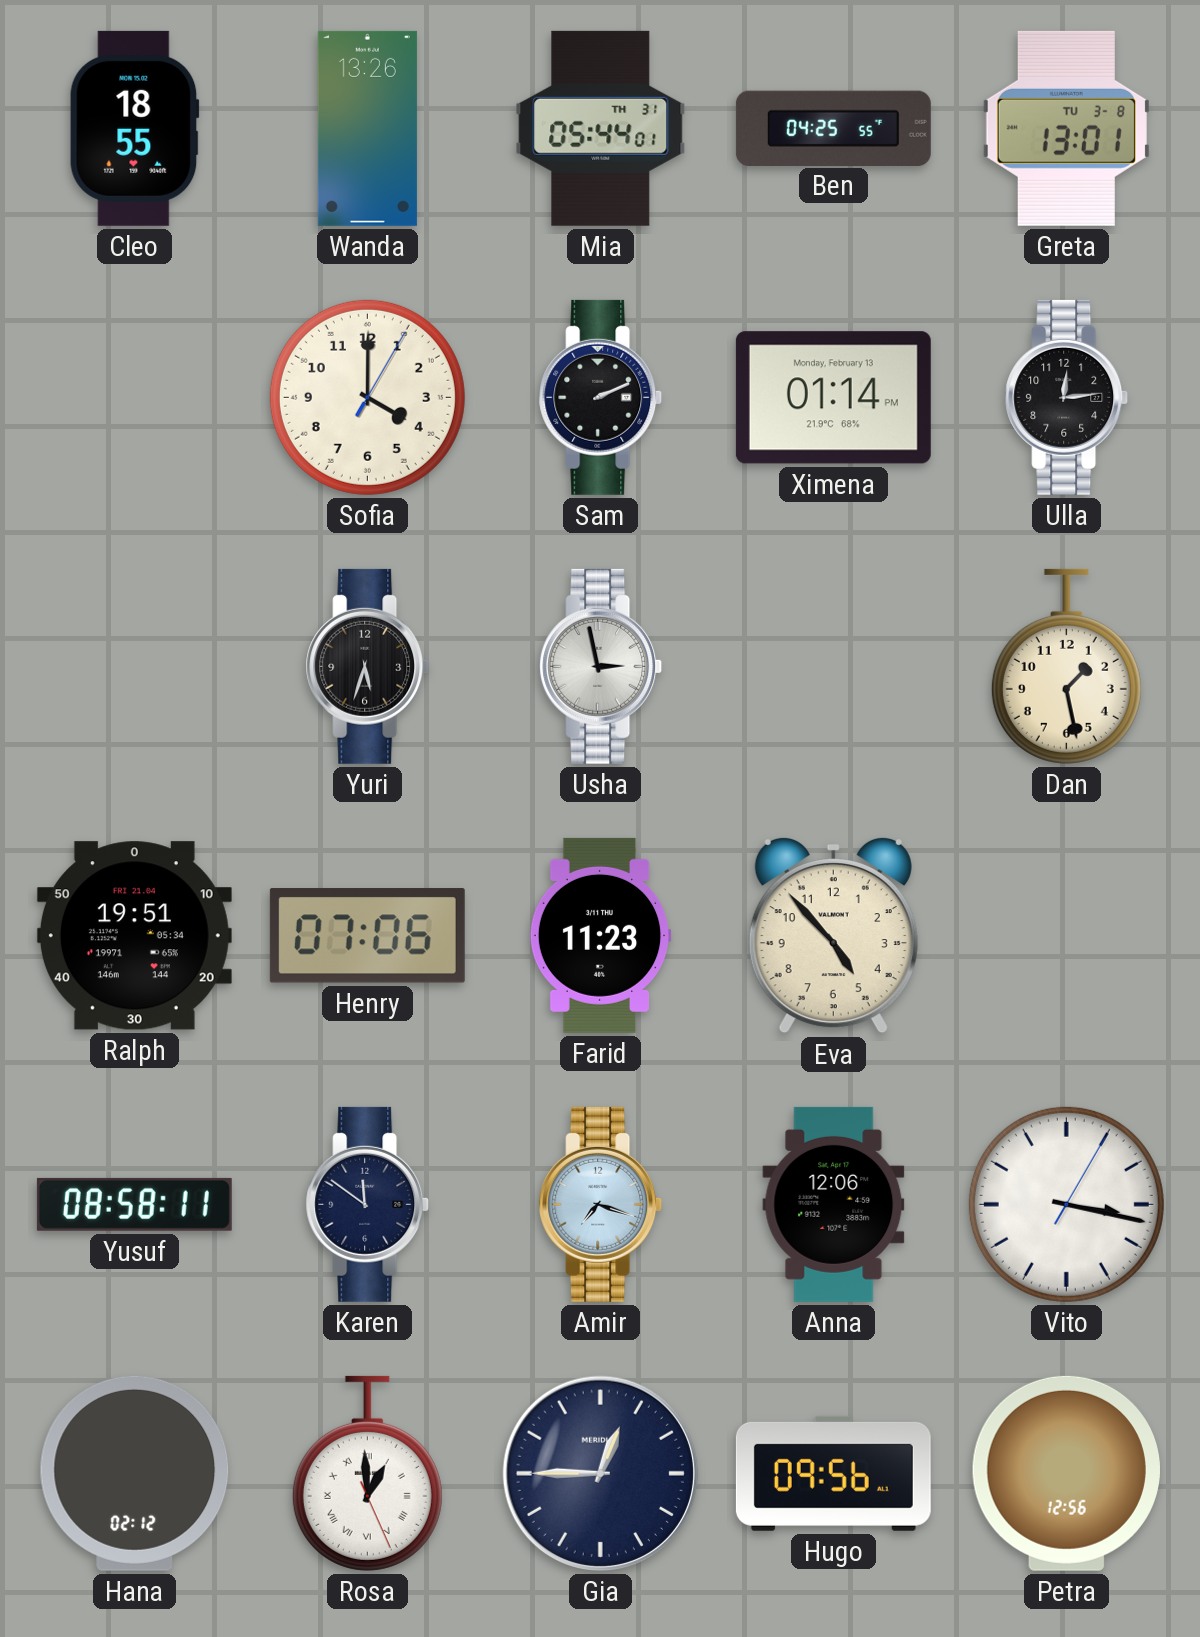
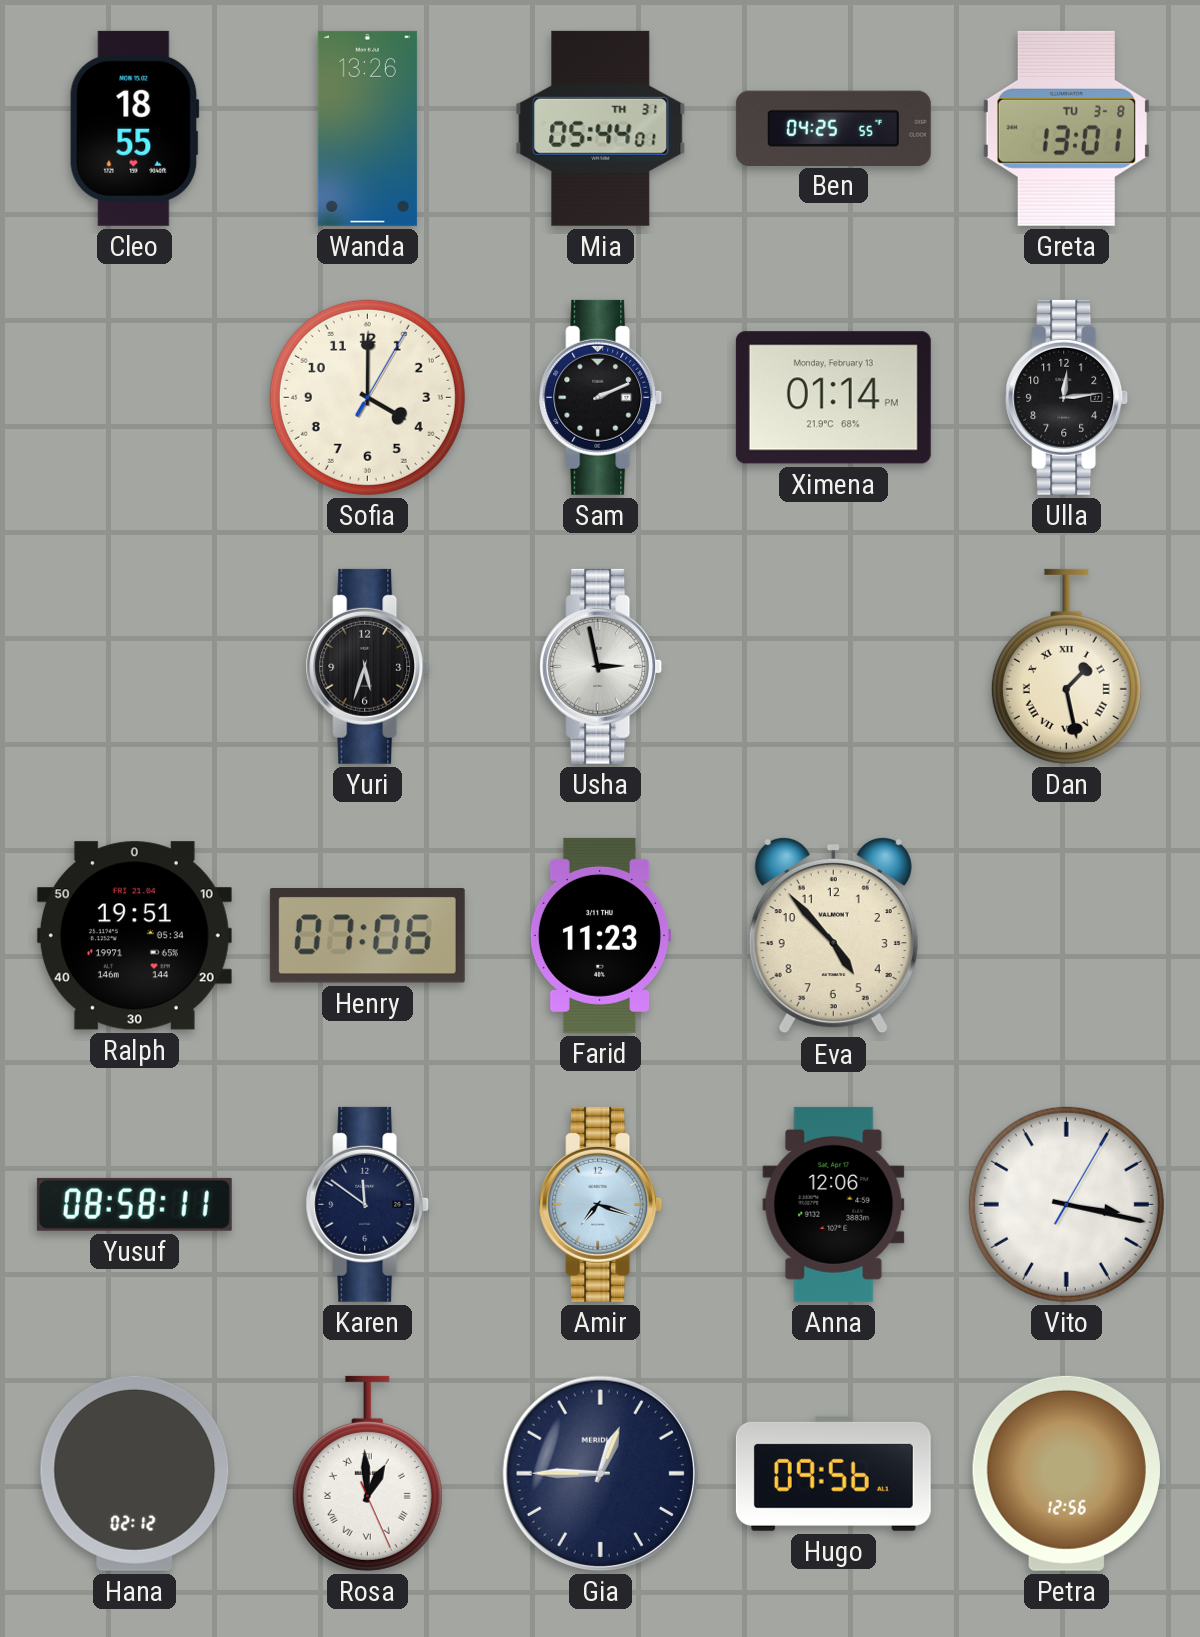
Dan numerals: Arabic -> Roman
